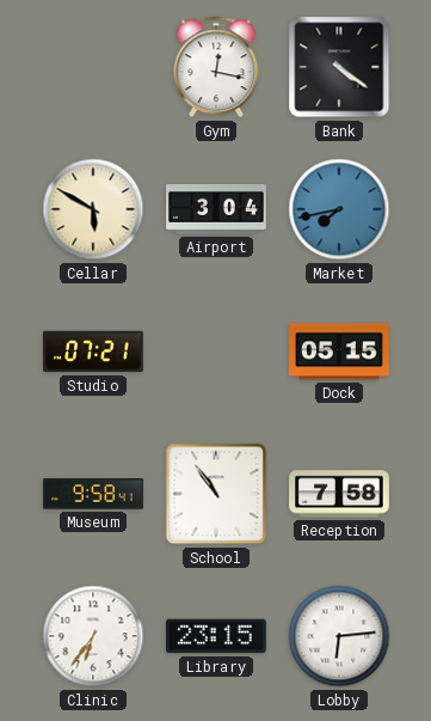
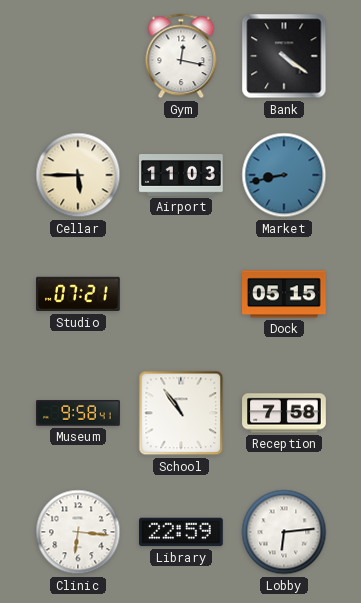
Cellar: 5:50 -> 5:45
Airport: 3:04 -> 11:03
Market: 7:43 -> 8:43
Clinic: 6:36 -> 6:16
Library: 23:15 -> 22:59
